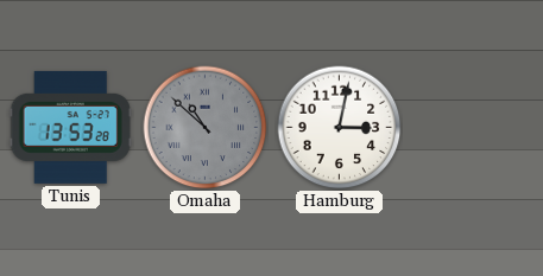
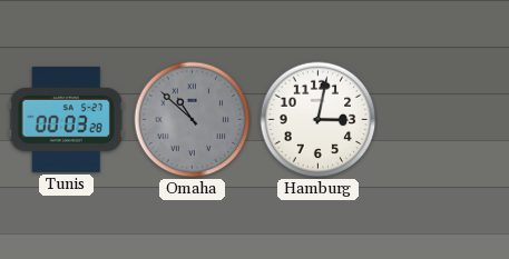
Tunis: 13:53 -> 00:03
